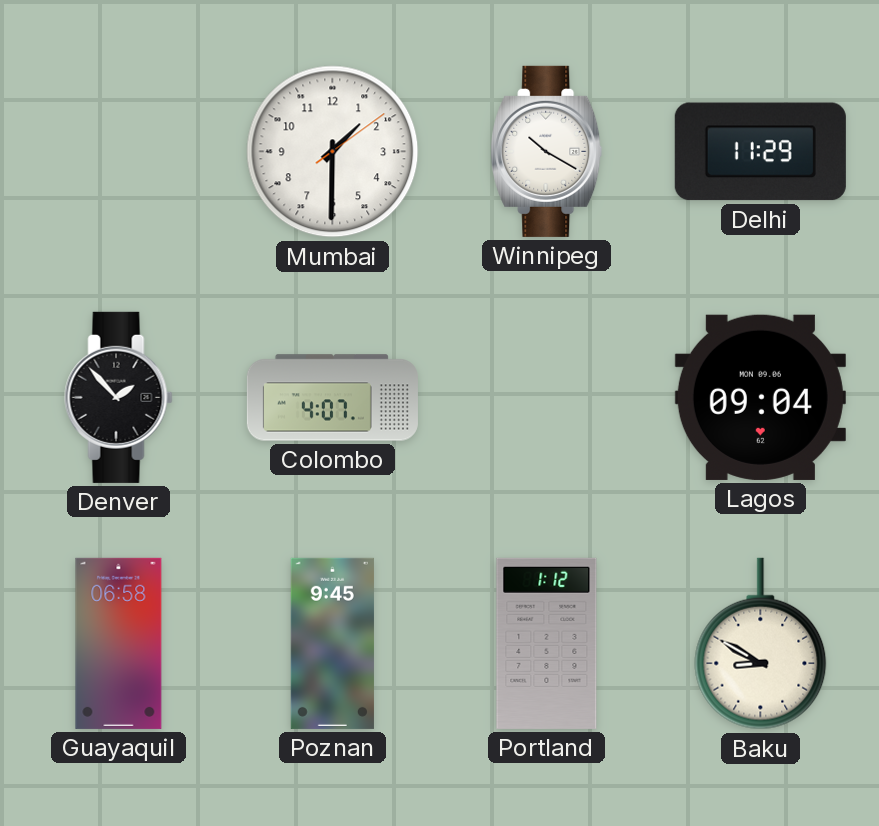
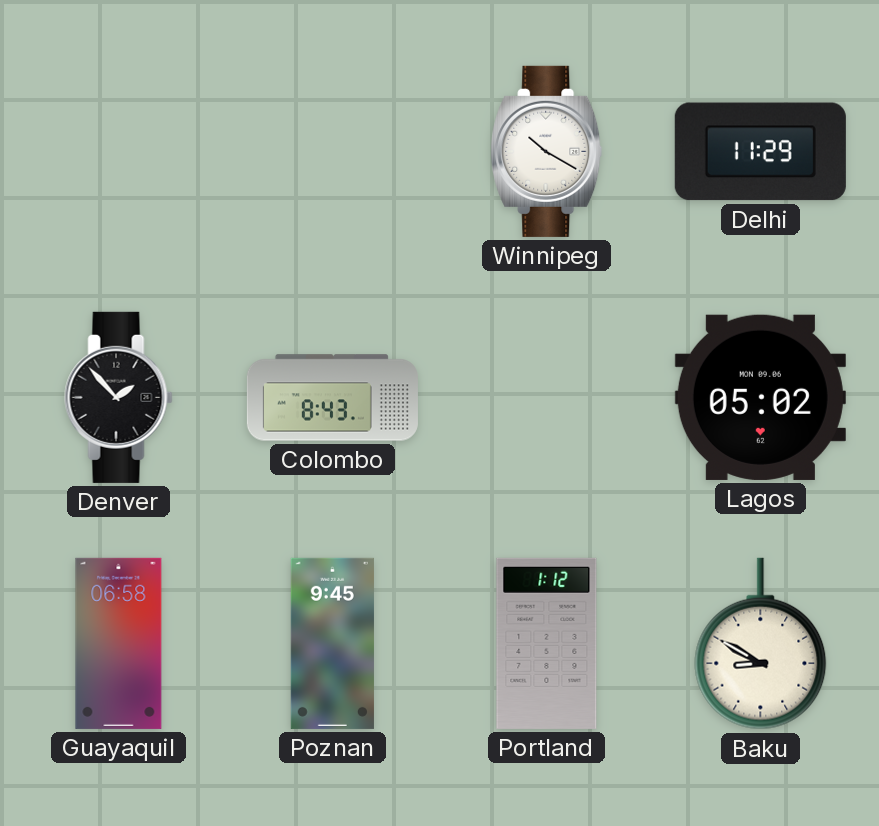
Mumbai: 1:30 -> none
Colombo: 4:07 -> 8:43
Lagos: 09:04 -> 05:02
